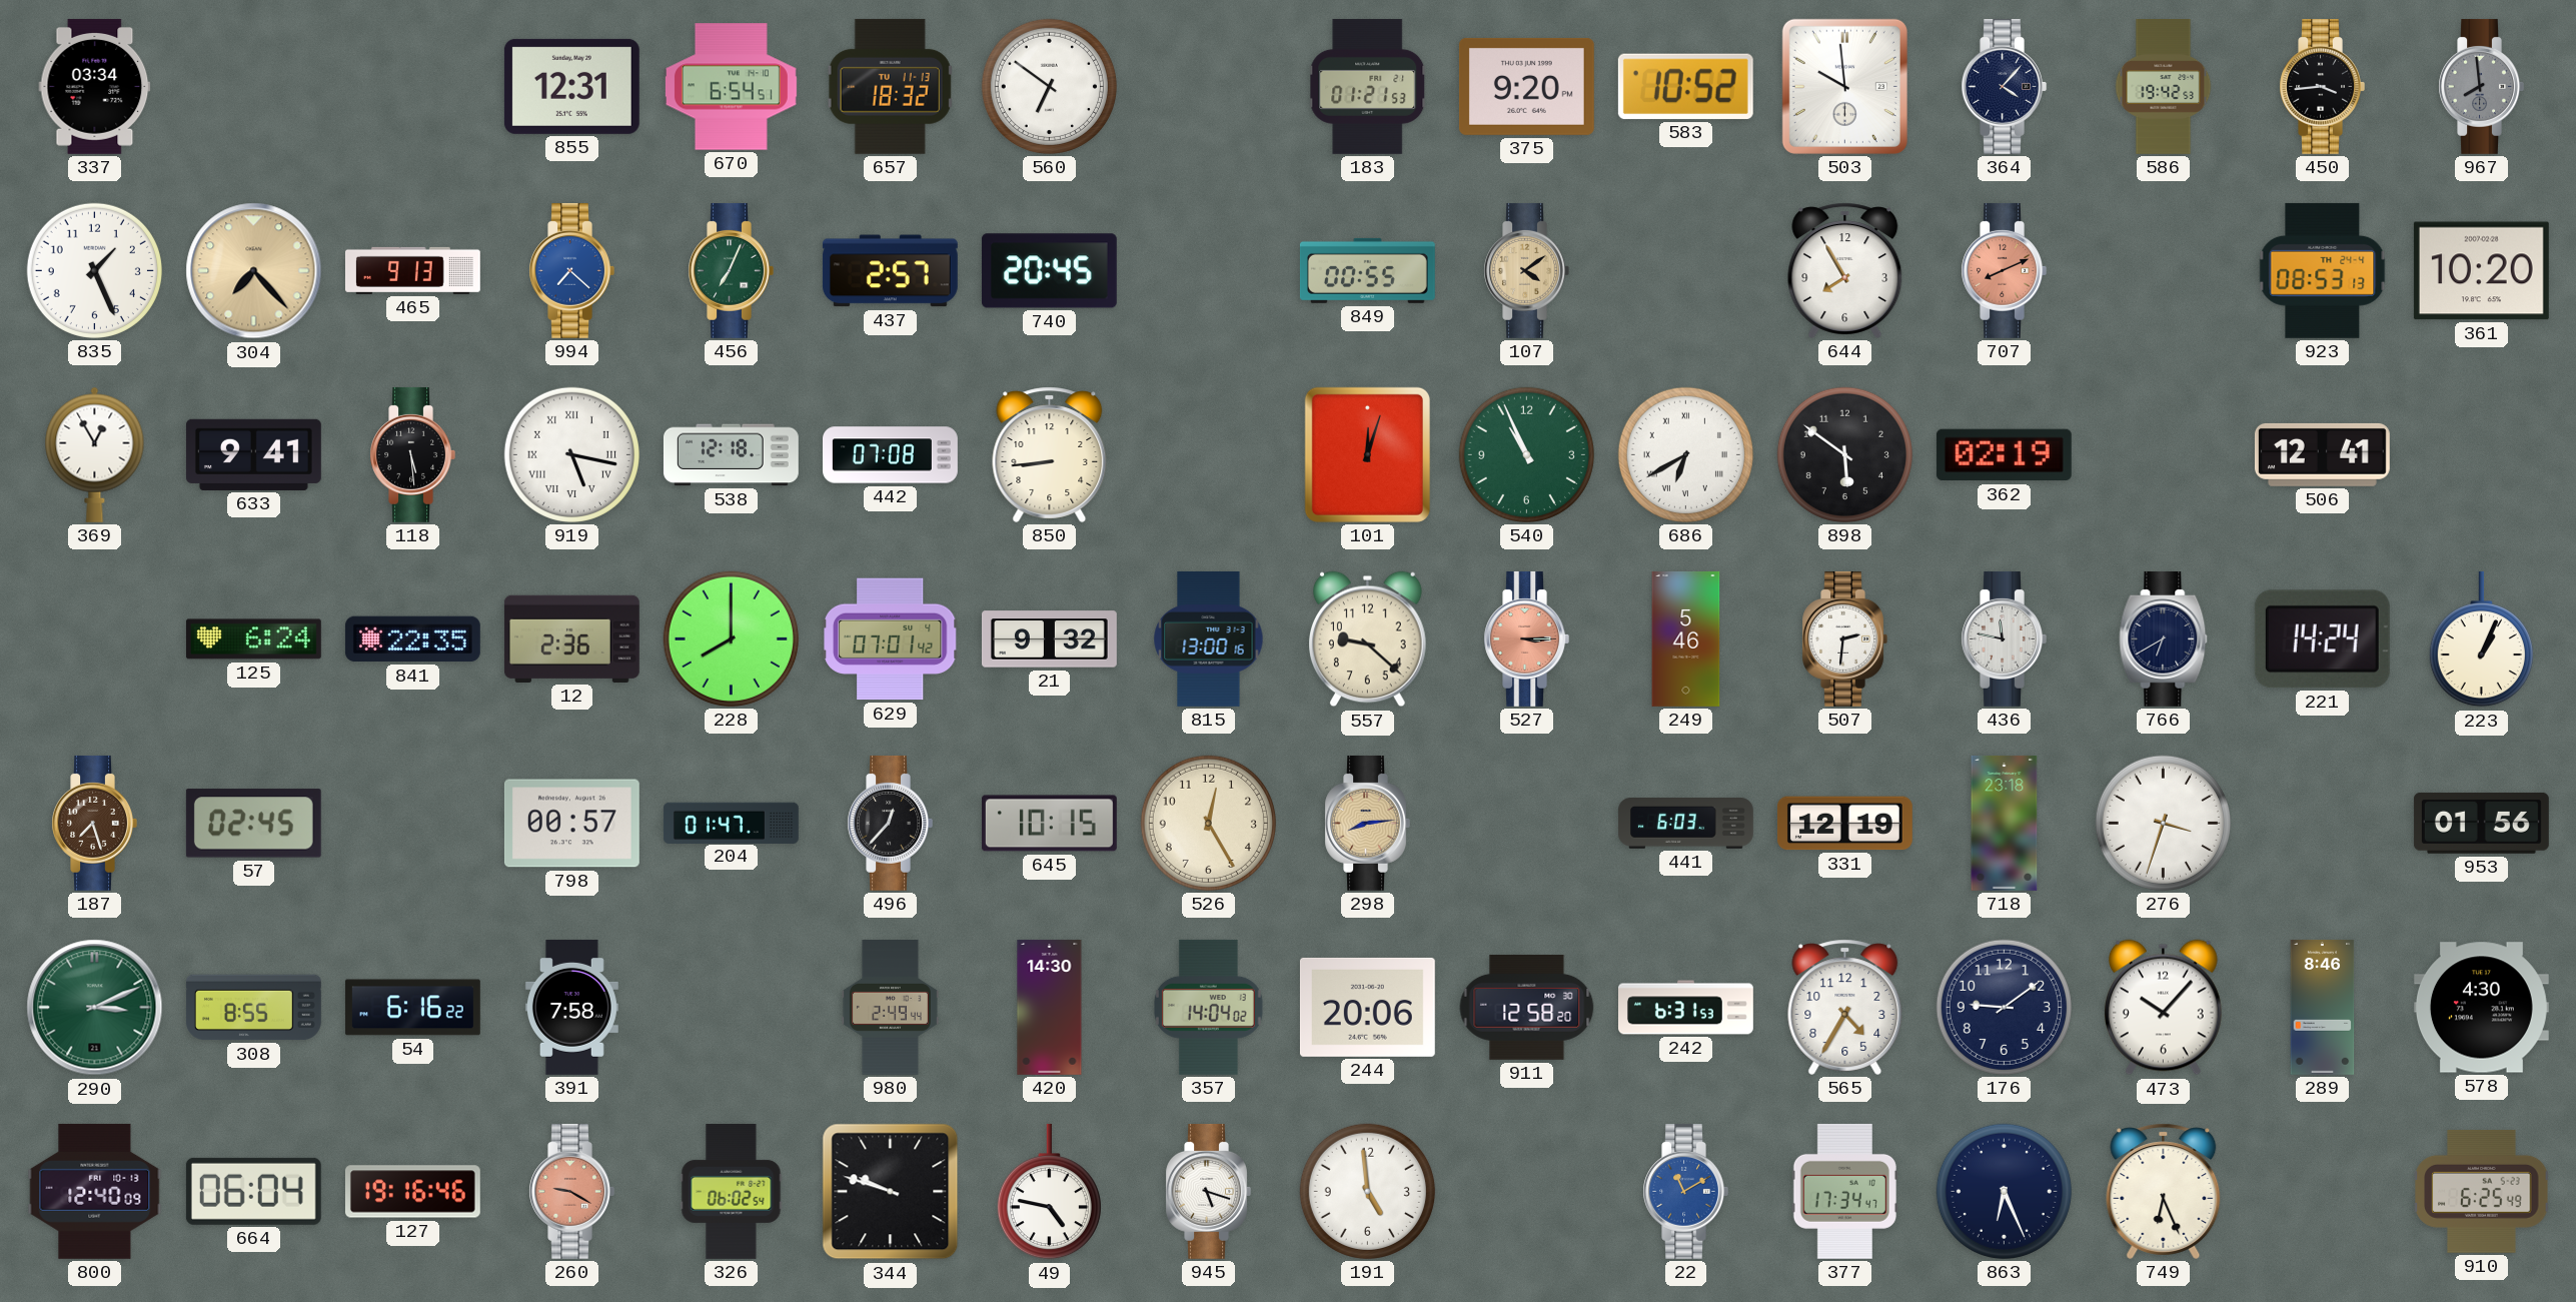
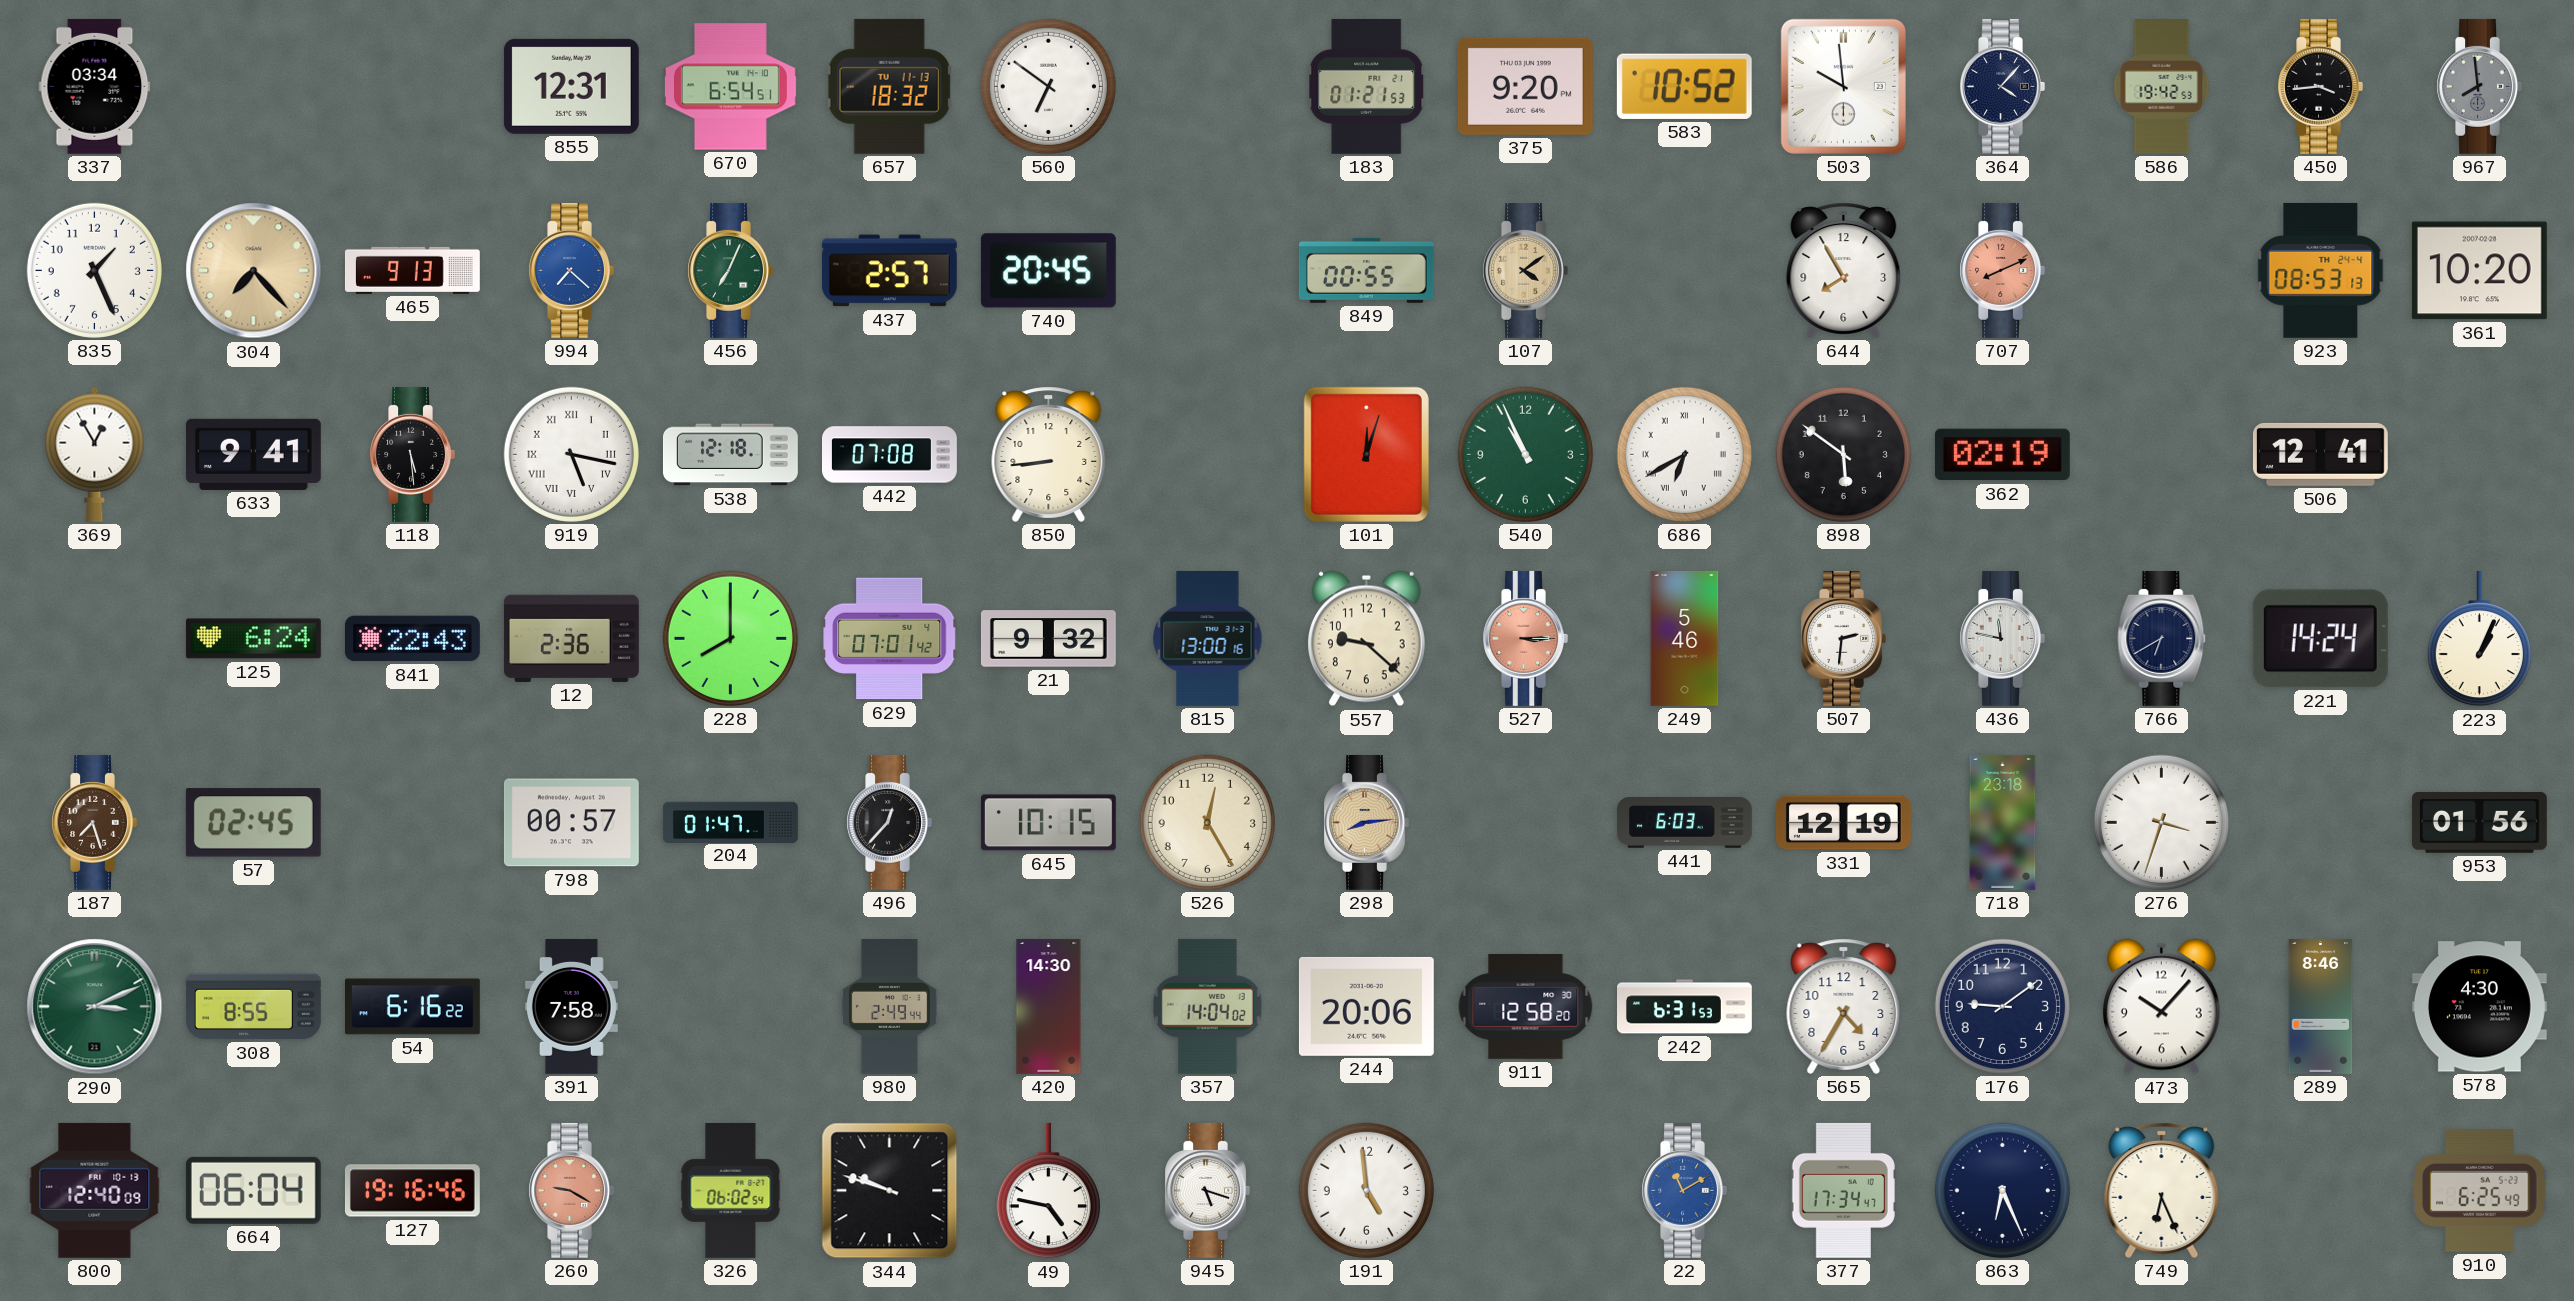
841: 22:35 -> 22:43
